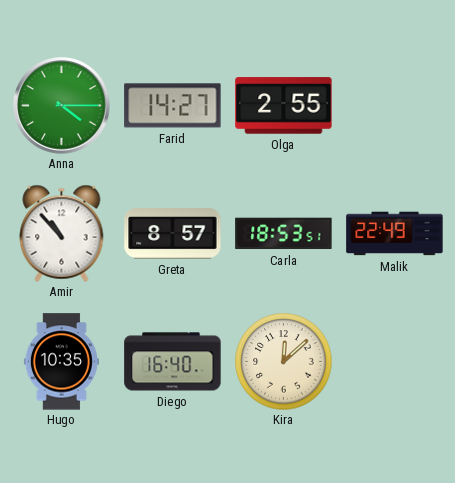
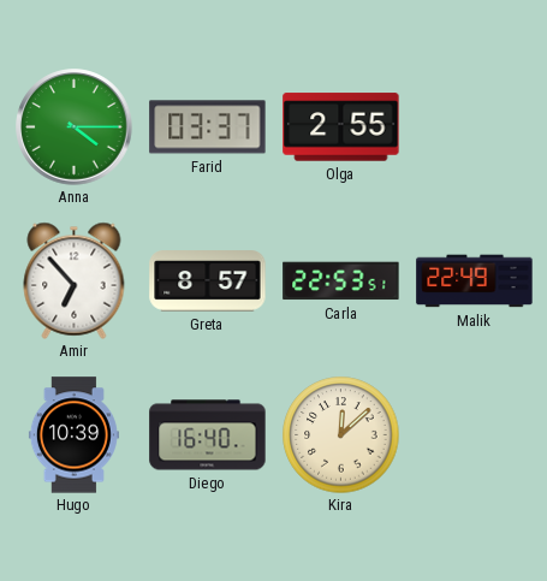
Farid: 14:27 -> 03:37
Amir: 10:53 -> 6:53
Carla: 18:53 -> 22:53
Hugo: 10:35 -> 10:39
